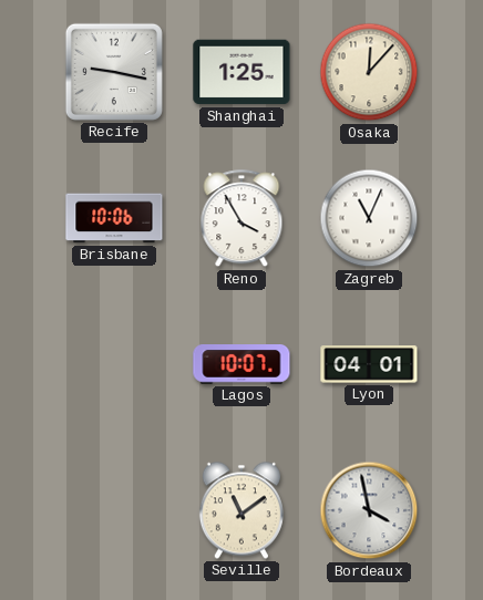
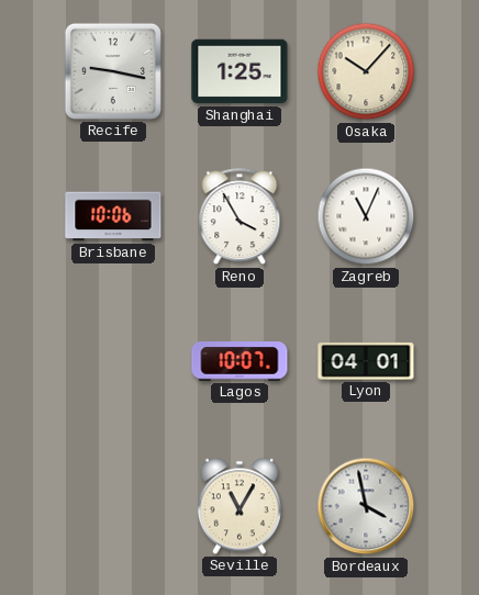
Osaka: 12:07 -> 10:07
Seville: 11:09 -> 11:05
